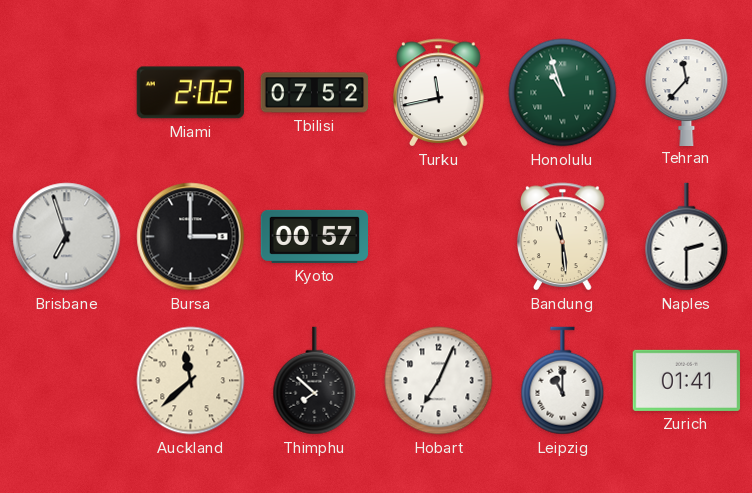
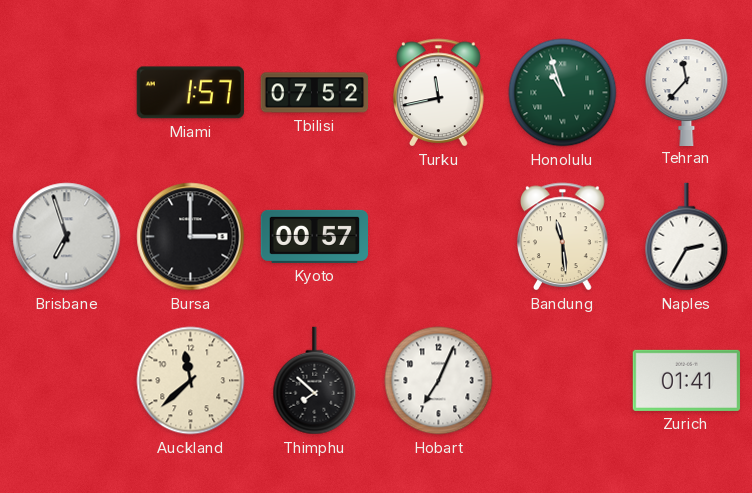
Miami: 2:02 -> 1:57
Naples: 2:30 -> 2:35
Leipzig: 11:00 -> none
